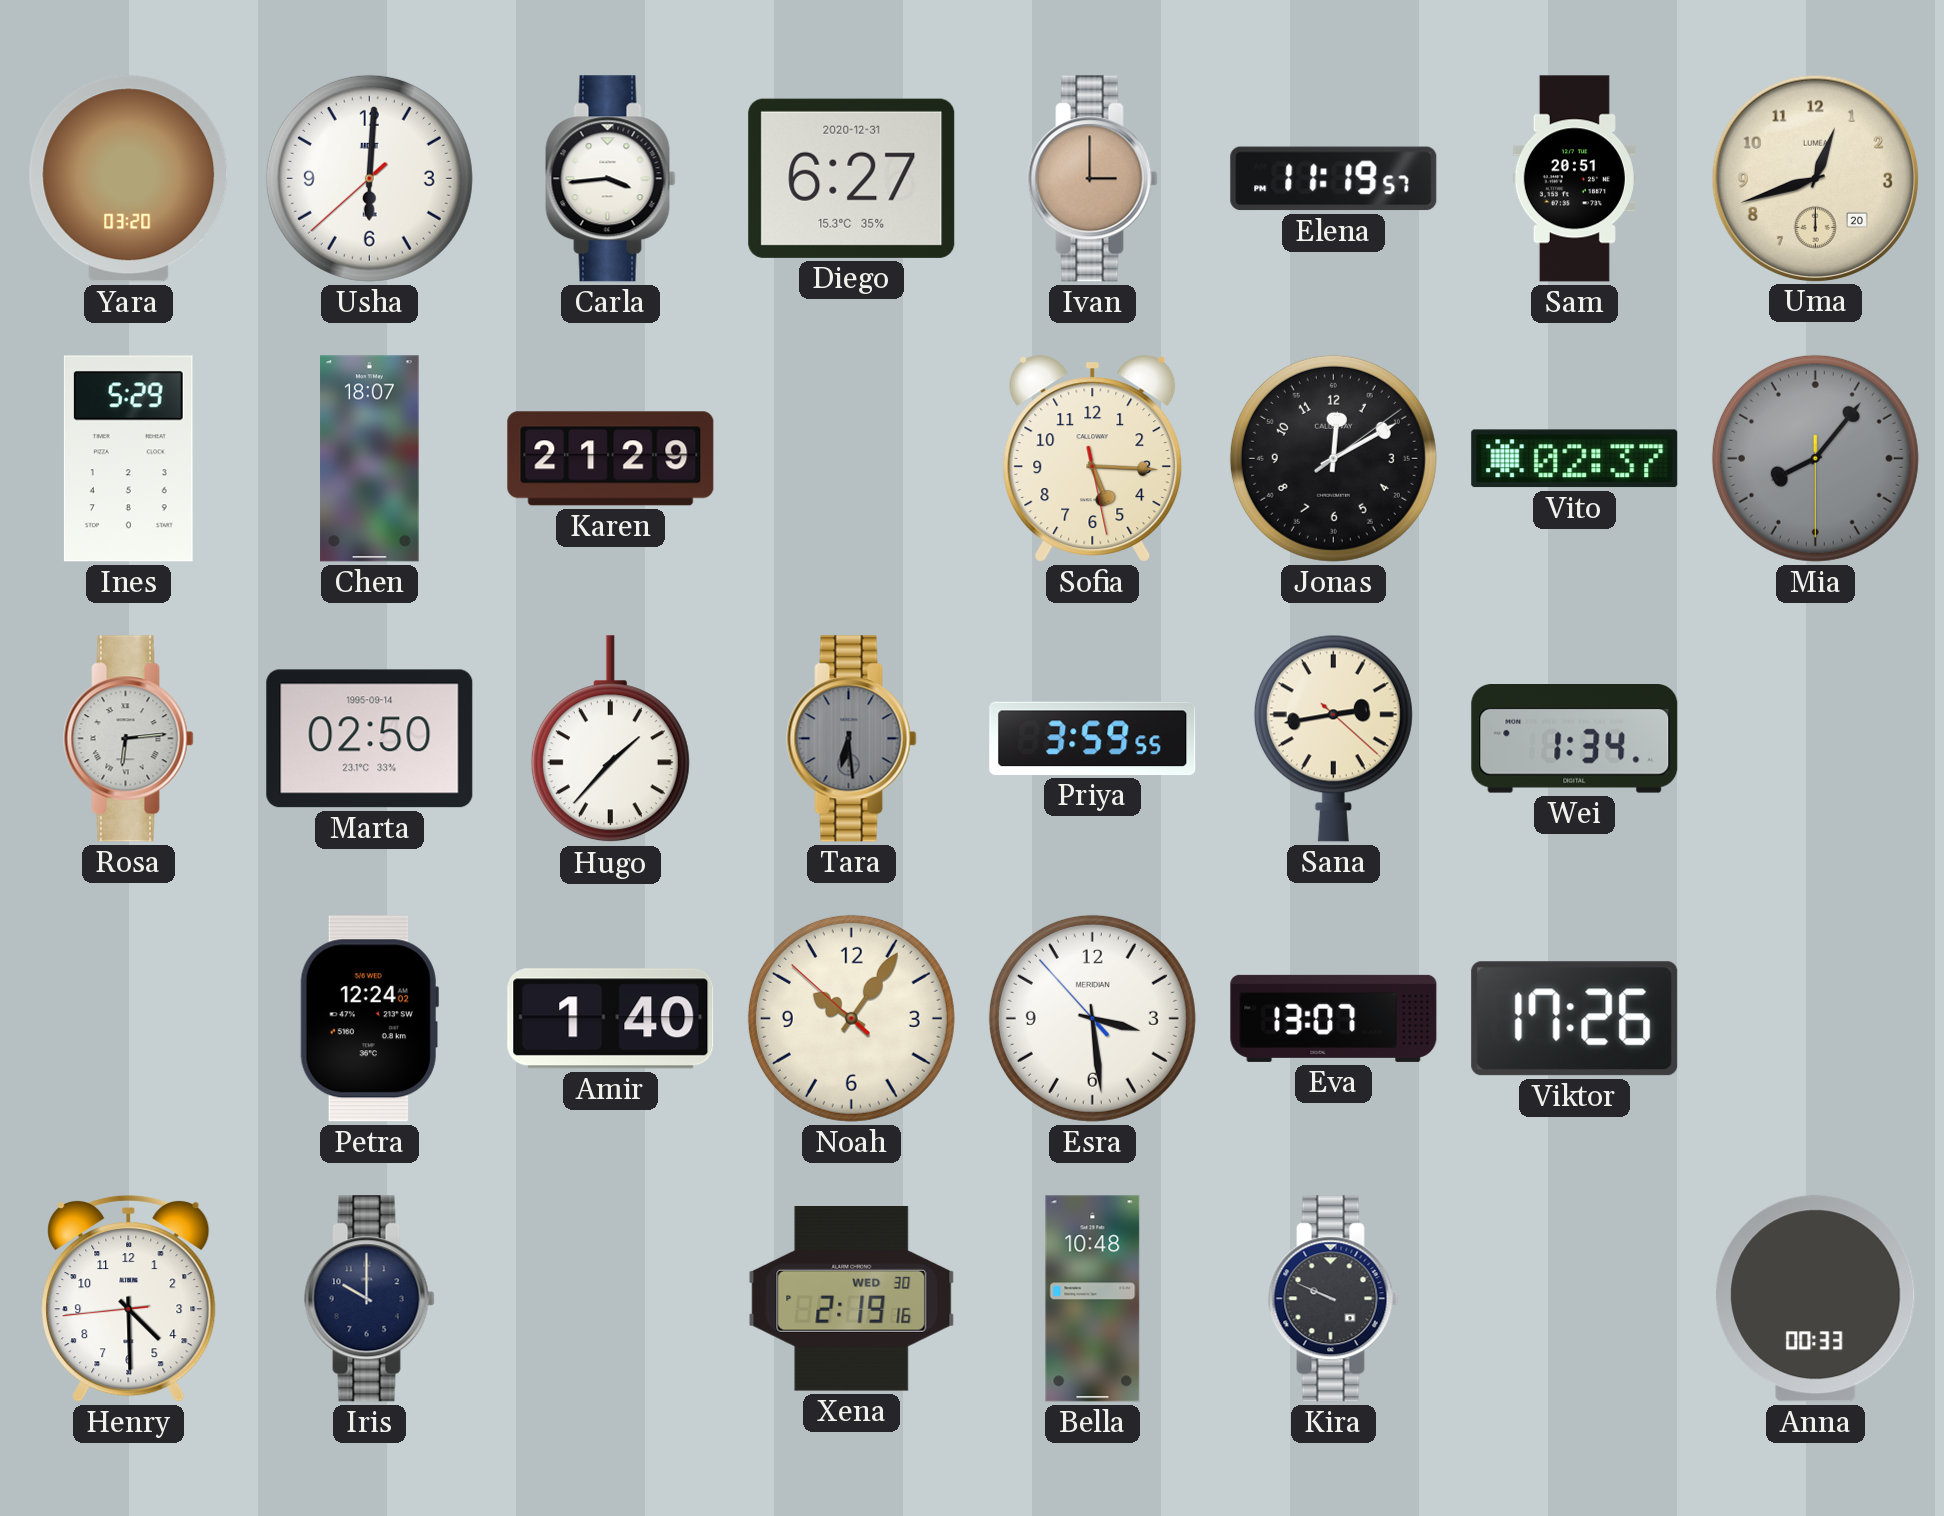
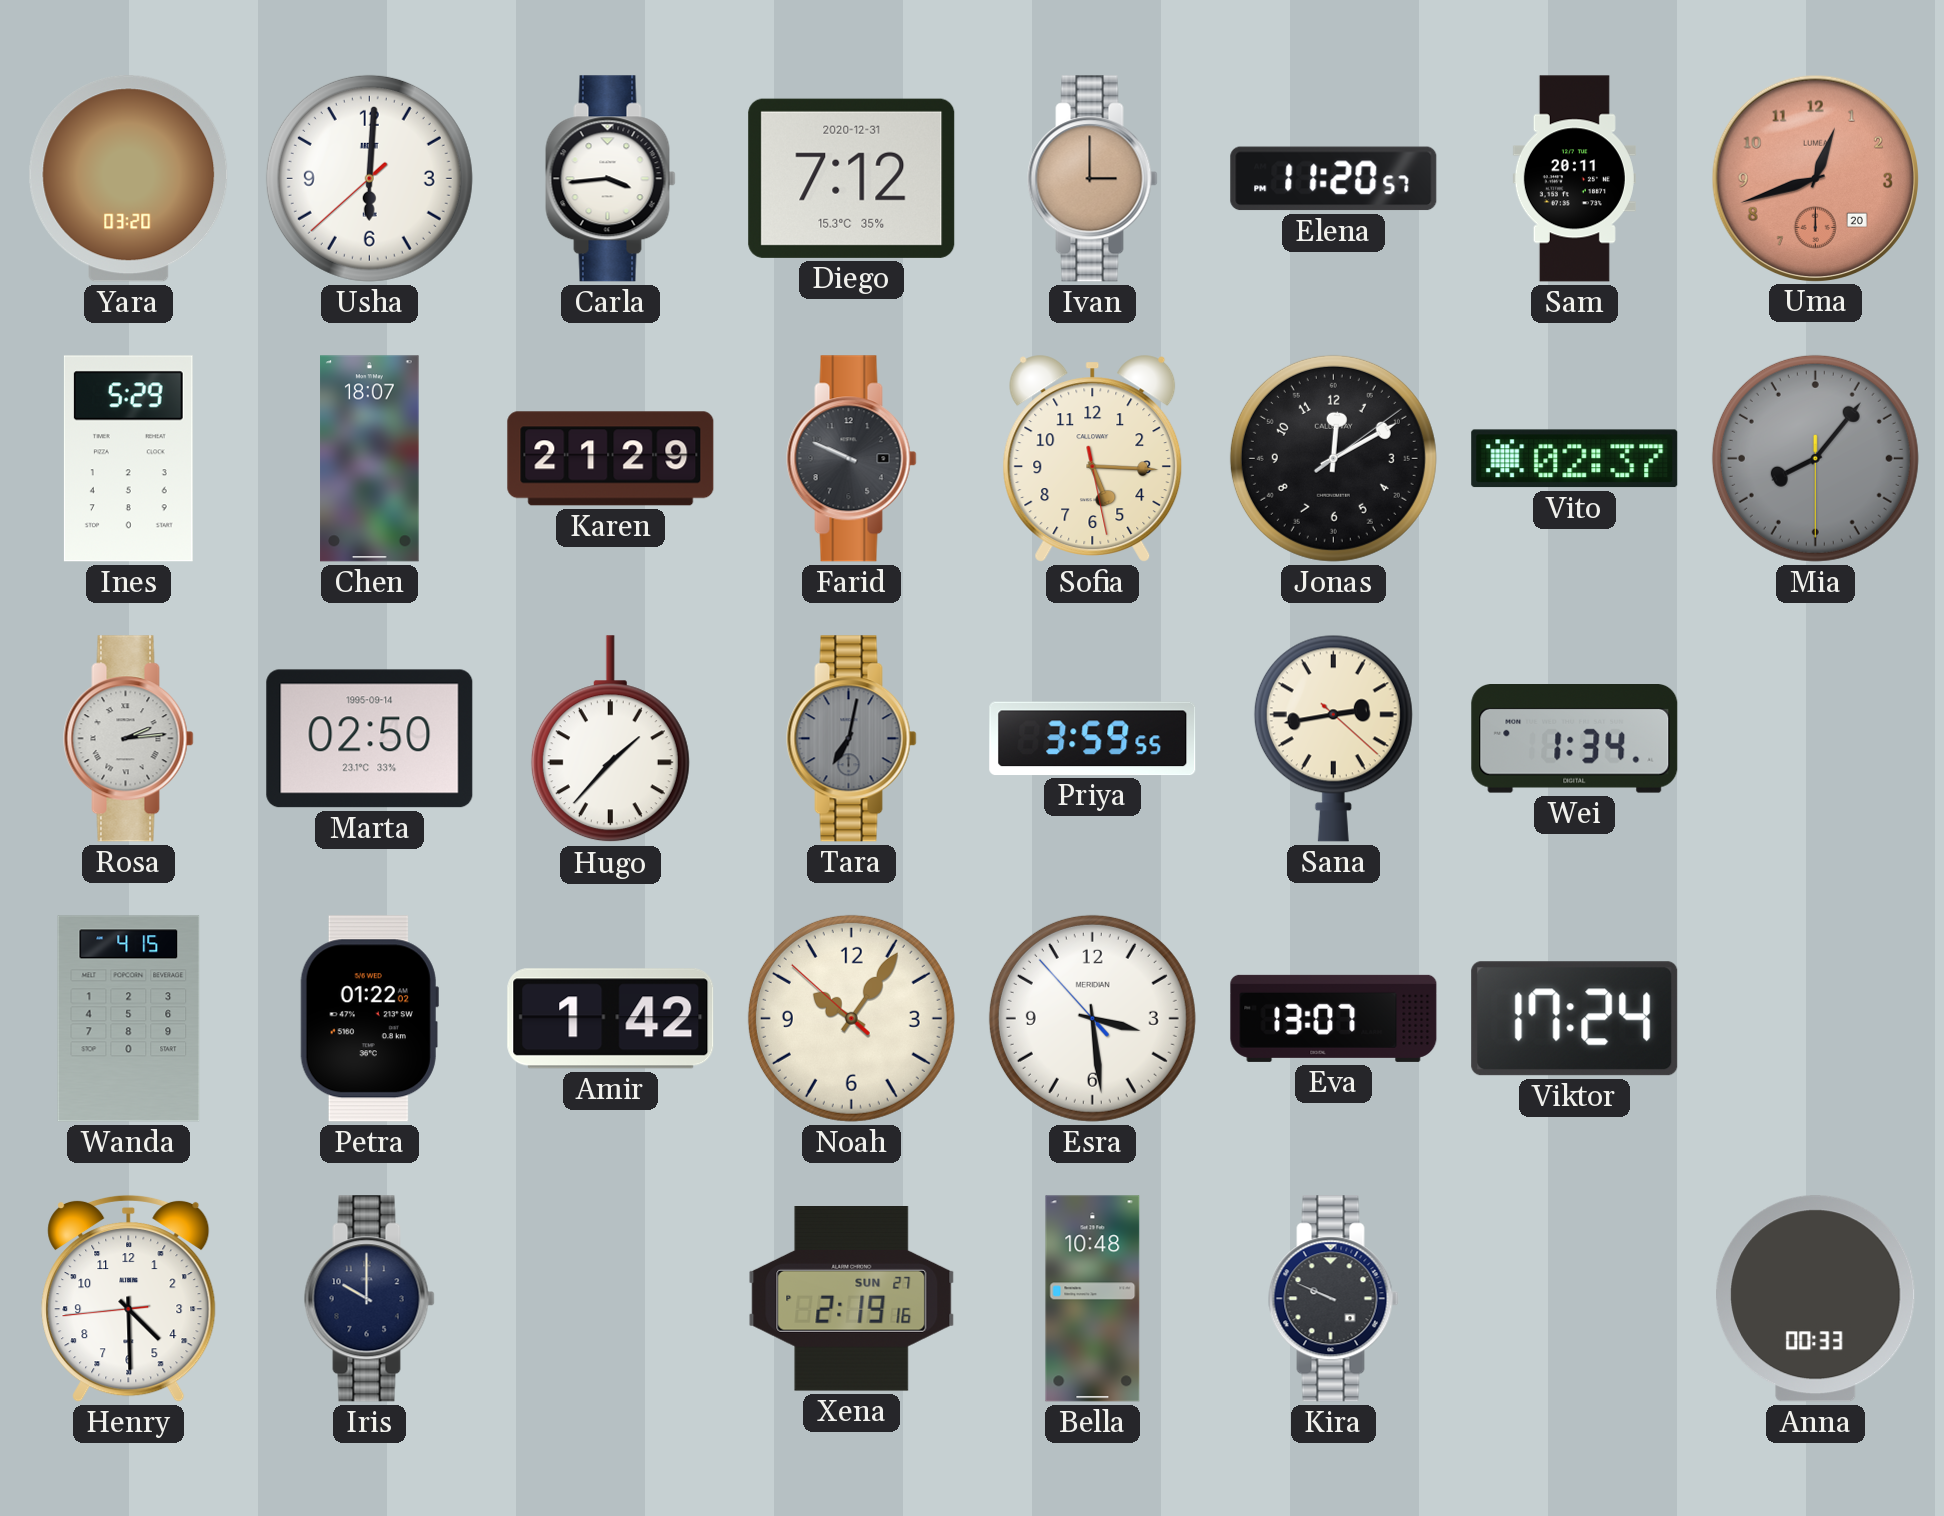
Diego: 6:27 -> 7:12
Elena: 11:19 -> 11:20
Sam: 20:51 -> 20:11
Uma dial: cream -> salmon
Farid: none -> 9:49
Rosa: 6:14 -> 2:14
Tara: 6:29 -> 7:02
Wanda: none -> 4:15
Petra: 12:24 -> 01:22
Amir: 1:40 -> 1:42
Viktor: 17:26 -> 17:24
Xena date: WED 30 -> SUN 27
